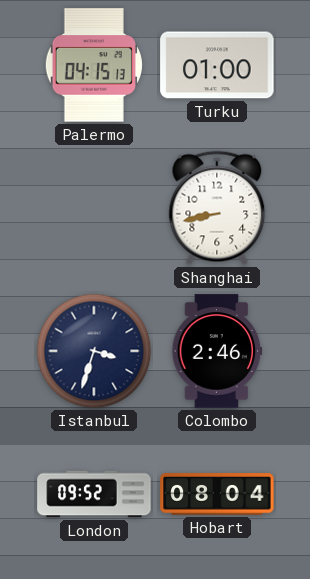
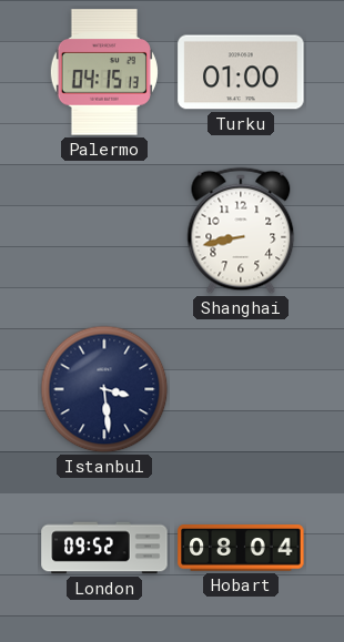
Istanbul: 3:33 -> 3:29
Colombo: 2:46 -> none
